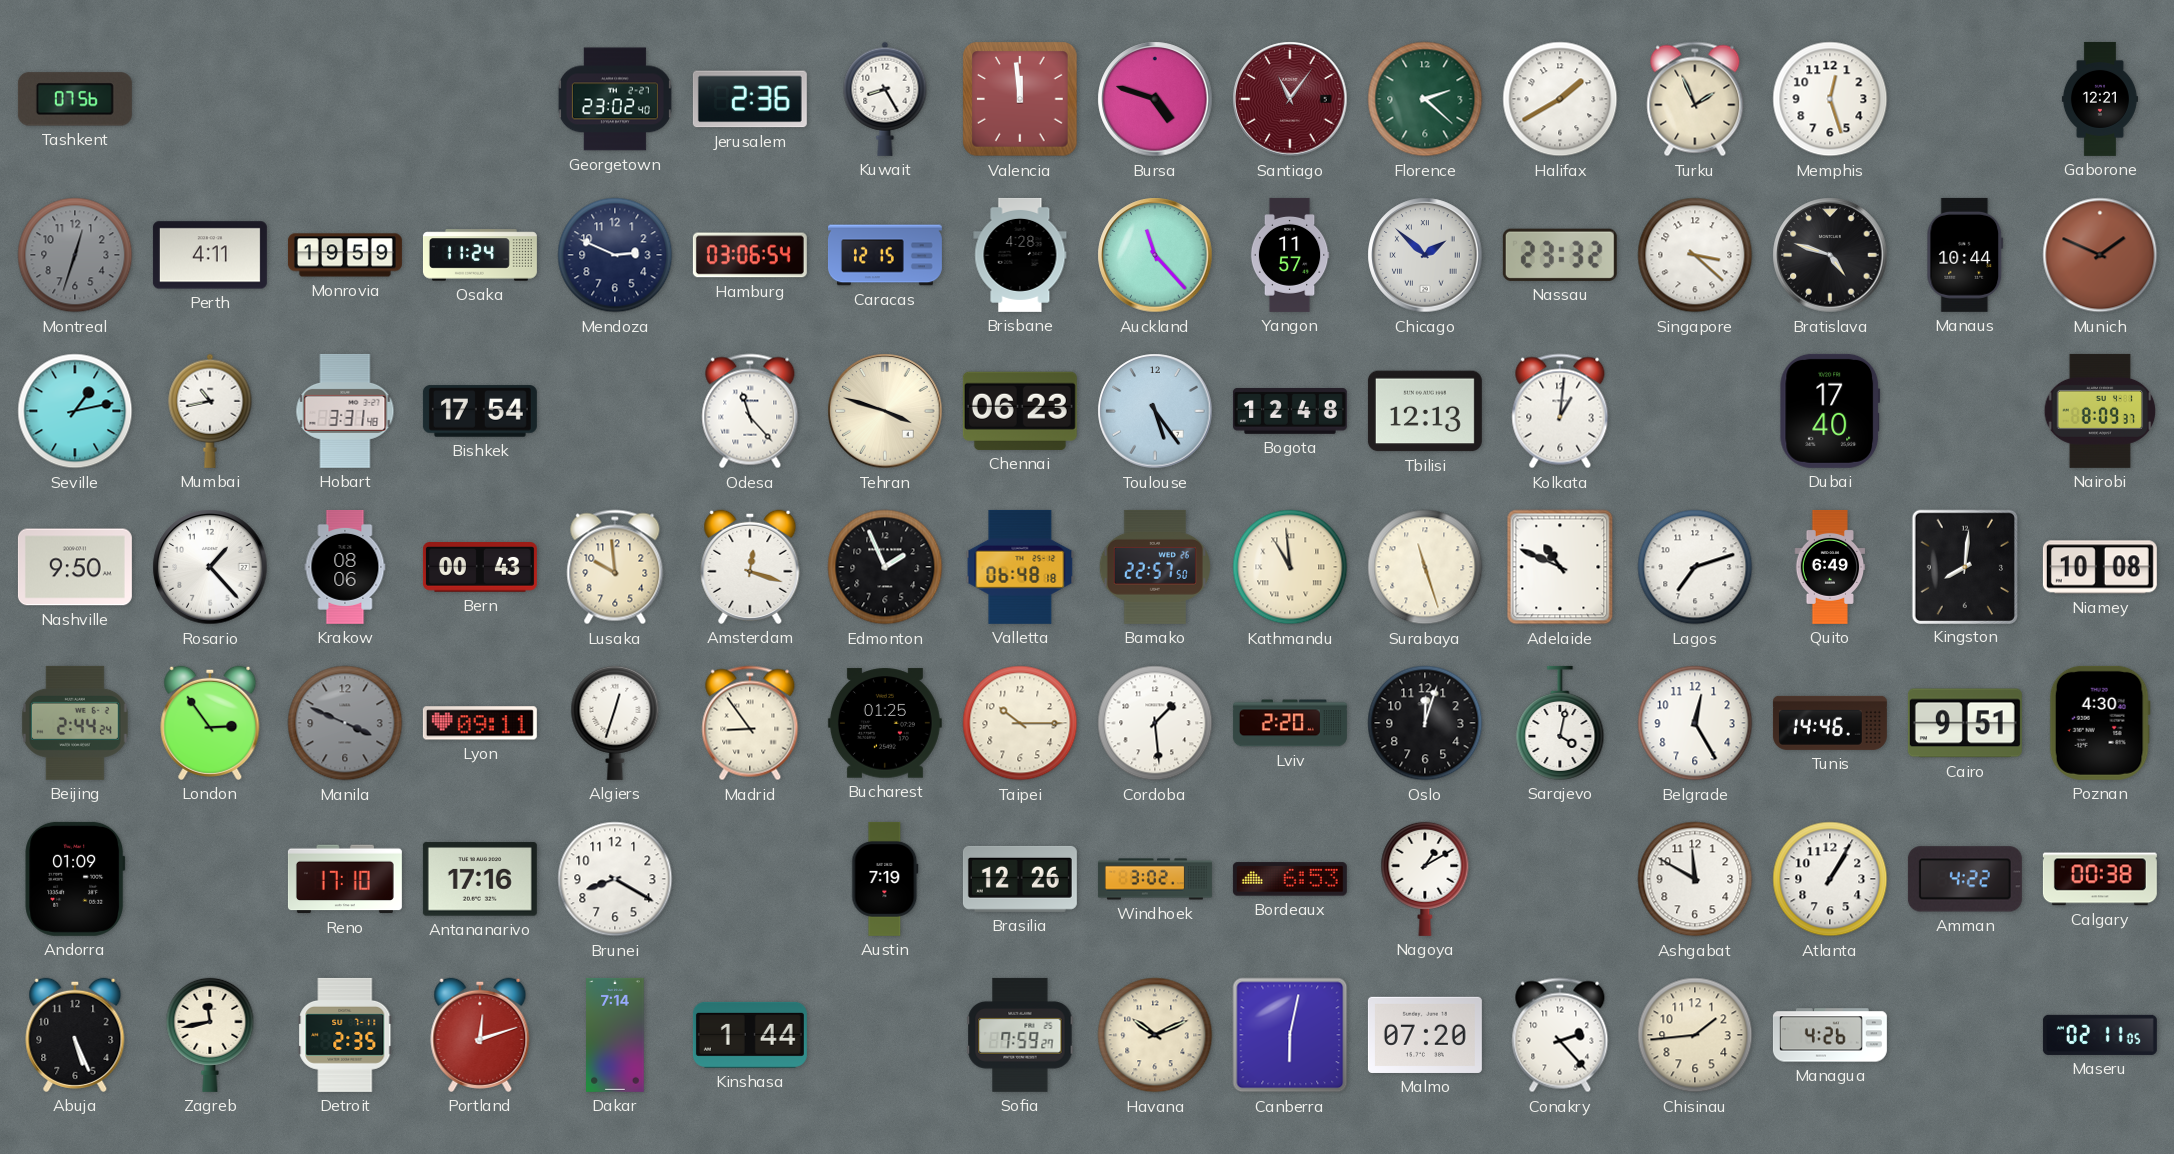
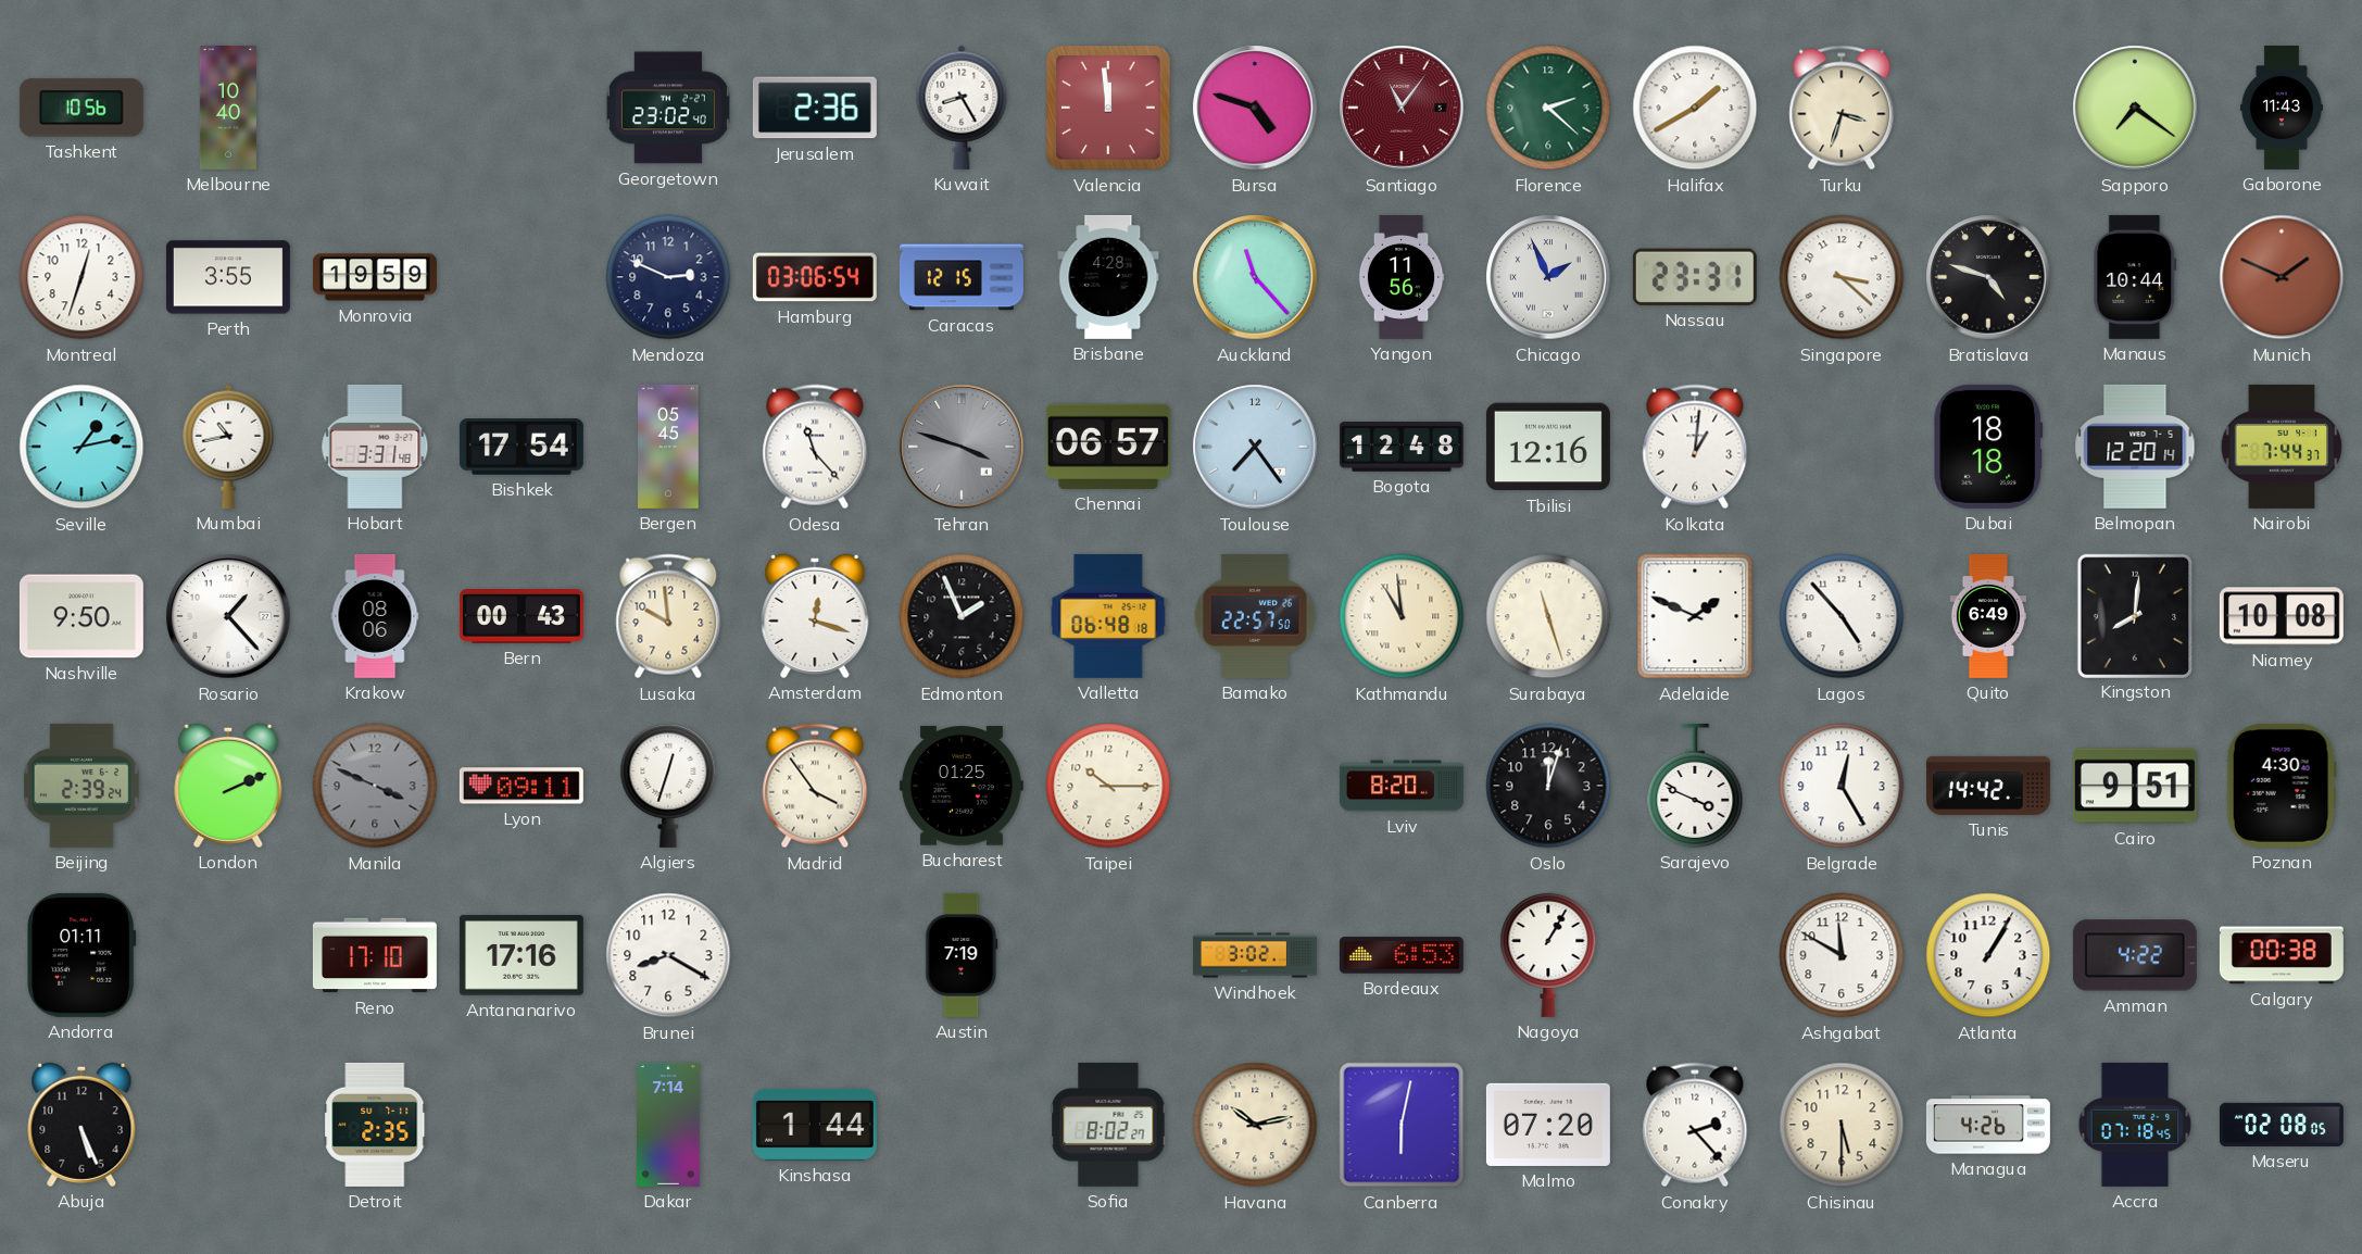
Tashkent: 07:56 -> 10:56
Melbourne: none -> 10:40
Turku: 1:56 -> 3:33
Memphis: 12:27 -> none
Sapporo: none -> 7:21
Gaborone: 12:21 -> 11:43
Montreal dial: grey -> white
Perth: 4:11 -> 3:55
Osaka: 11:24 -> none
Yangon: 11:57 -> 11:56
Chicago: 1:52 -> 1:56
Nassau: 23:32 -> 23:31
Bergen: none -> 05:45
Tehran dial: cream -> grey
Chennai: 06:23 -> 06:57
Toulouse: 5:24 -> 7:24
Tbilisi: 12:13 -> 12:16
Dubai: 17:40 -> 18:18
Belmopan: none -> 12:20
Nairobi: 8:09 -> 7:44
Adelaide: 10:49 -> 1:49
Lagos: 7:12 -> 4:53
Beijing: 2:44 -> 2:39
London: 2:54 -> 2:11
Madrid: 8:54 -> 3:54
Cordoba: 1:29 -> none
Lviv: 2:20 -> 8:20
Sarajevo: 4:02 -> 3:49
Tunis: 14:46 -> 14:42
Andorra: 01:09 -> 01:11
Brasilia: 12:26 -> none
Nagoya: 1:10 -> 1:05
Zagreb: 11:43 -> none
Portland: 12:12 -> none
Sofia: 7:59 -> 8:02
Havana: 10:11 -> 10:13
Chisinau: 1:44 -> 5:30
Accra: none -> 07:18
Maseru: 02:11 -> 02:08
